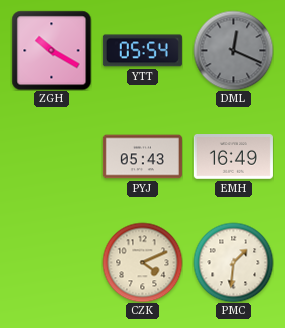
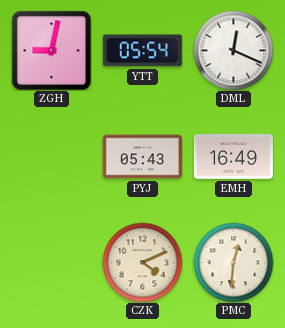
ZGH: 10:20 -> 9:02
DML dial: grey -> white
PMC: 1:31 -> 12:31
